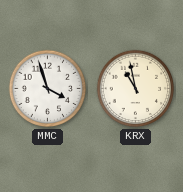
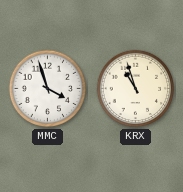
KRX: 10:58 -> 10:57
